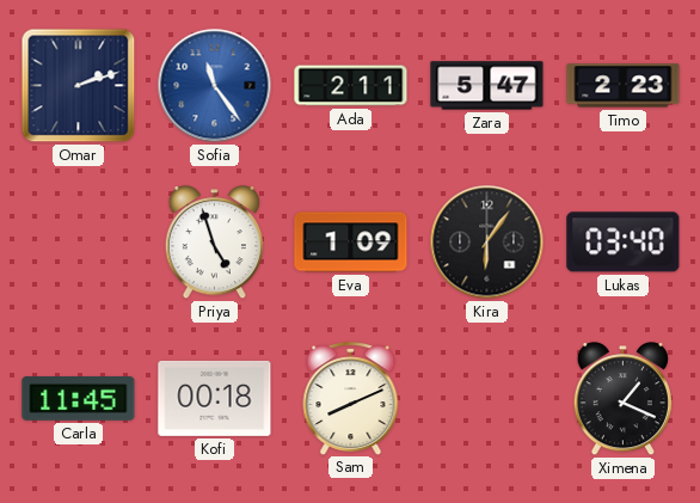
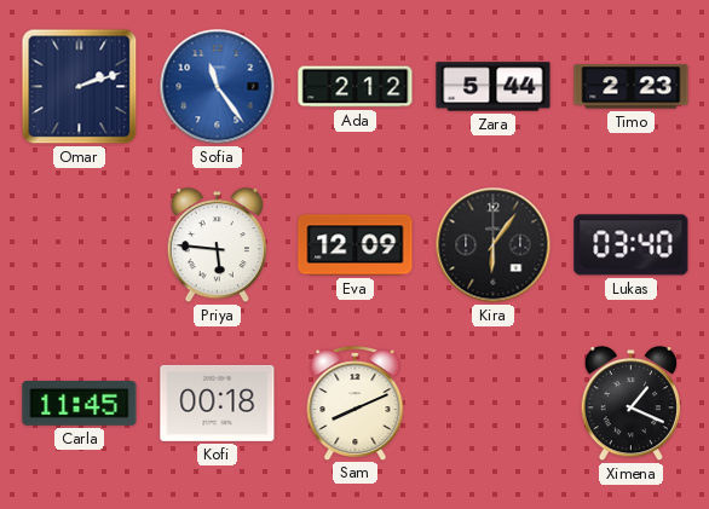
Ada: 2:11 -> 2:12
Zara: 5:47 -> 5:44
Priya: 4:57 -> 5:46
Eva: 1:09 -> 12:09
